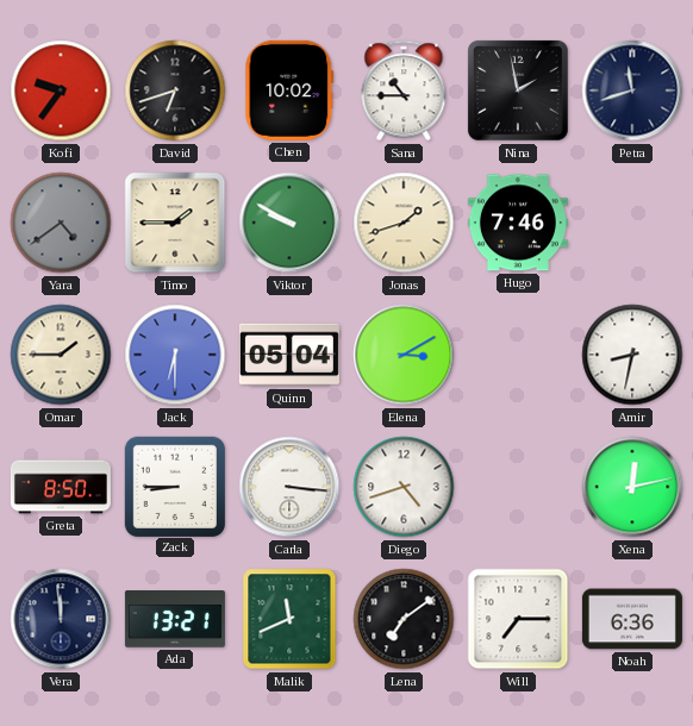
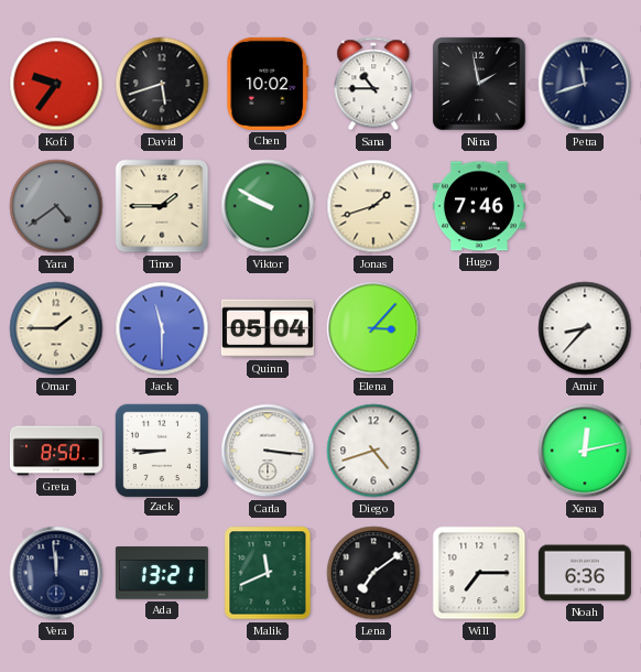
David: 6:42 -> 5:42
Jack: 6:30 -> 11:30
Elena: 3:10 -> 3:07
Amir: 8:32 -> 8:37
